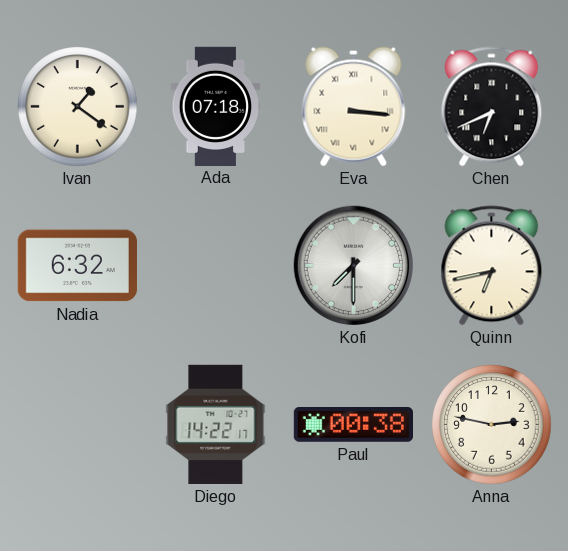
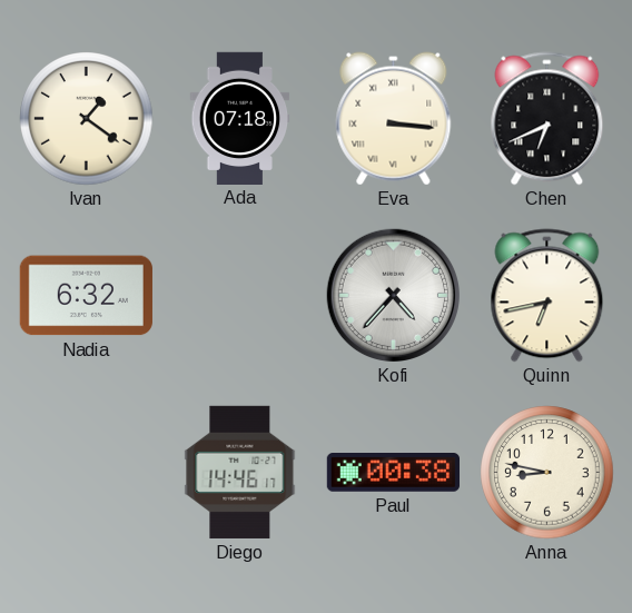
Kofi: 7:30 -> 4:37
Diego: 14:22 -> 14:46
Anna: 2:47 -> 8:47
